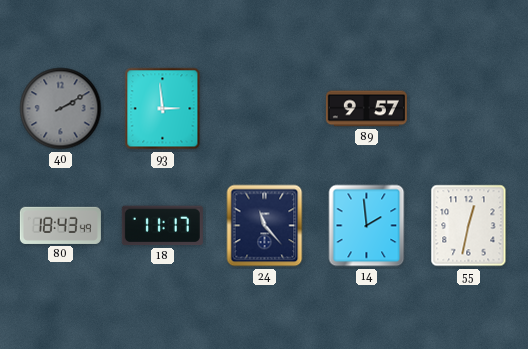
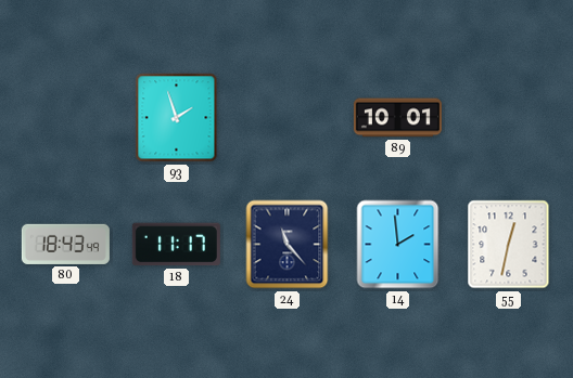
40: 2:10 -> none
93: 2:59 -> 1:57
89: 9:57 -> 10:01
